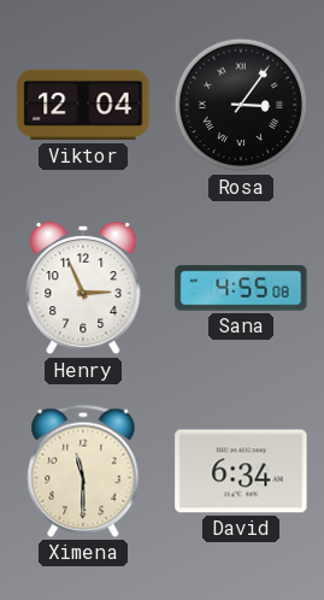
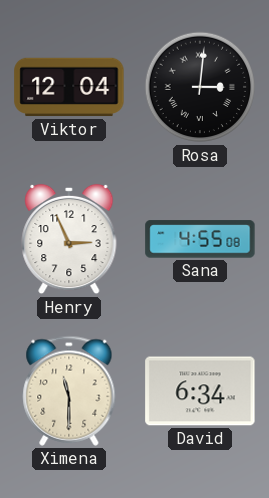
Rosa: 3:06 -> 3:01
